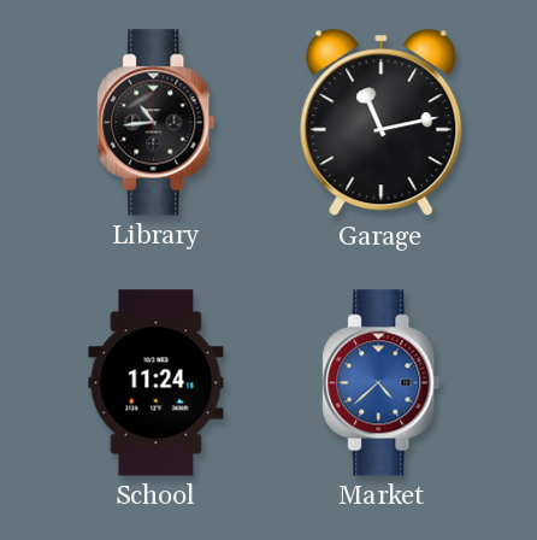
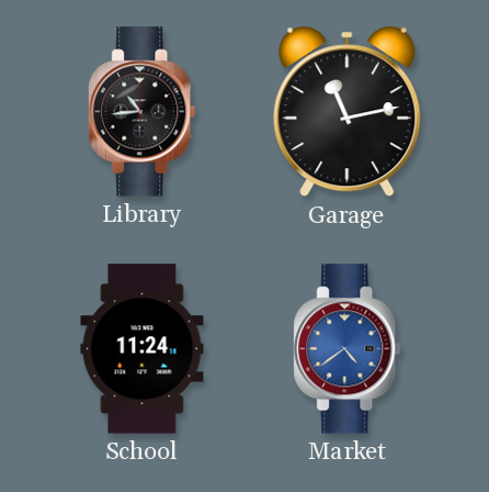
Market: 4:38 -> 4:39
